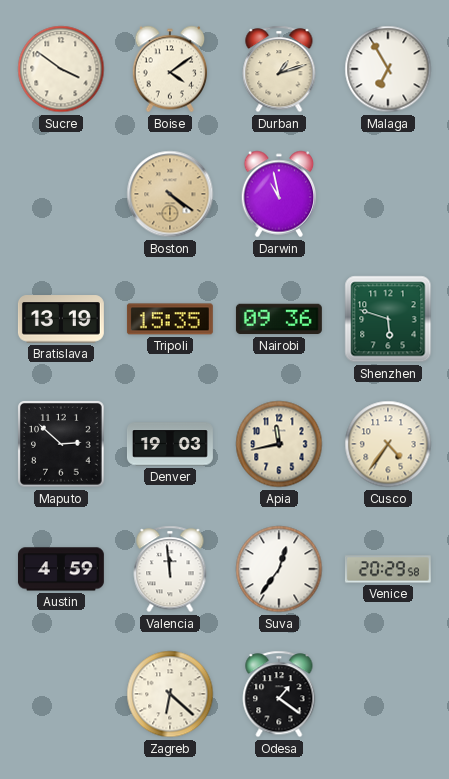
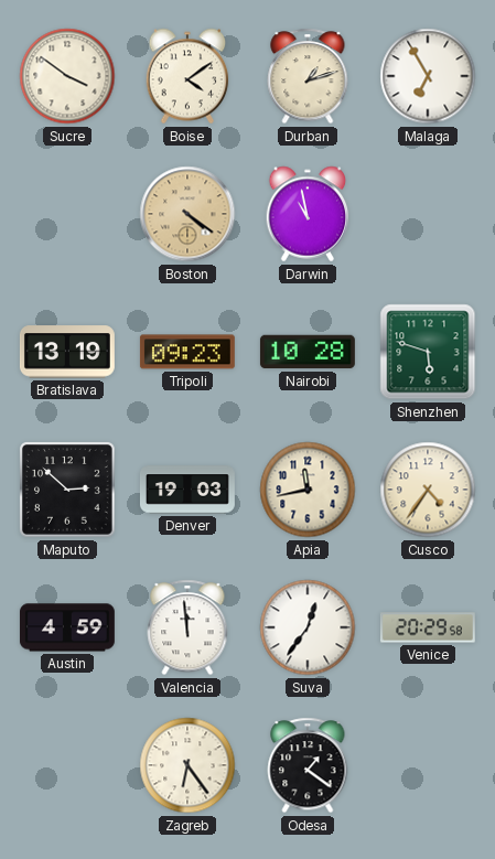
Tripoli: 15:35 -> 09:23
Nairobi: 09:36 -> 10:28
Zagreb: 6:22 -> 6:24
